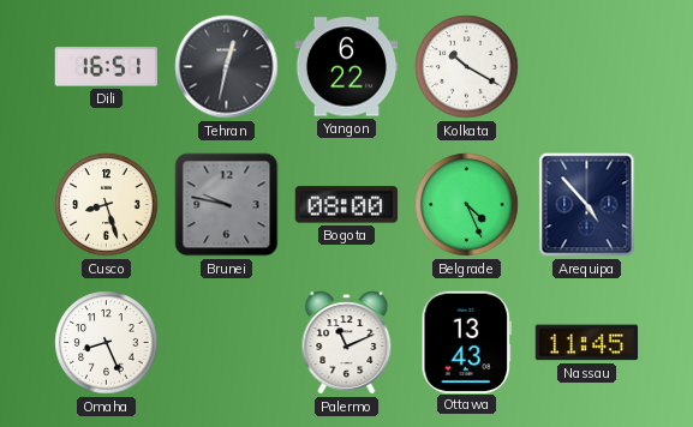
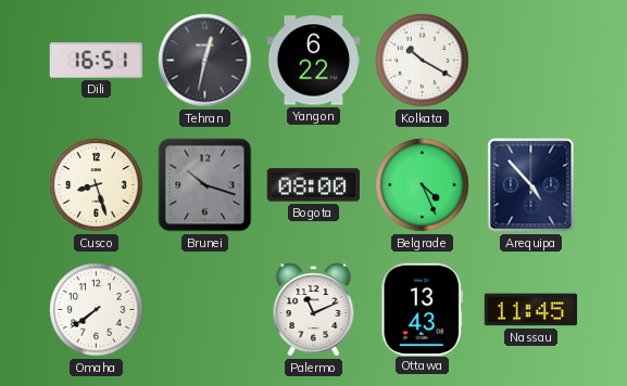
Brunei: 9:47 -> 10:18
Omaha: 8:26 -> 7:39
